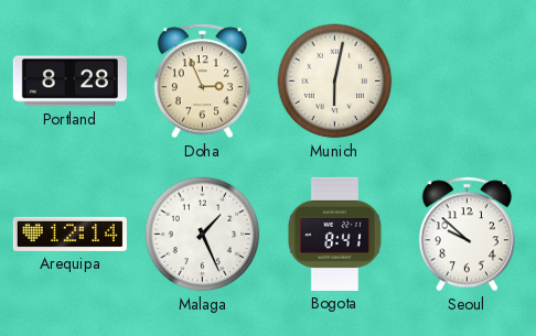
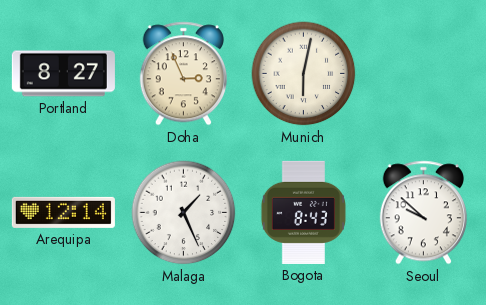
Portland: 8:28 -> 8:27
Bogota: 8:41 -> 8:43
